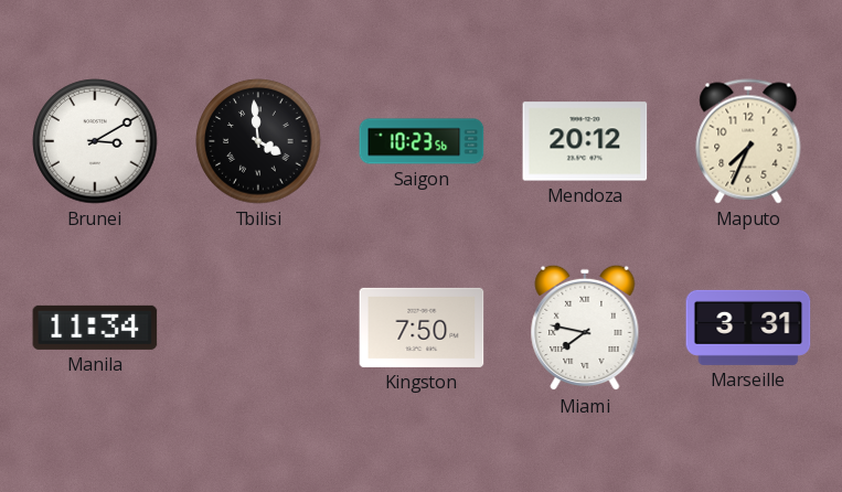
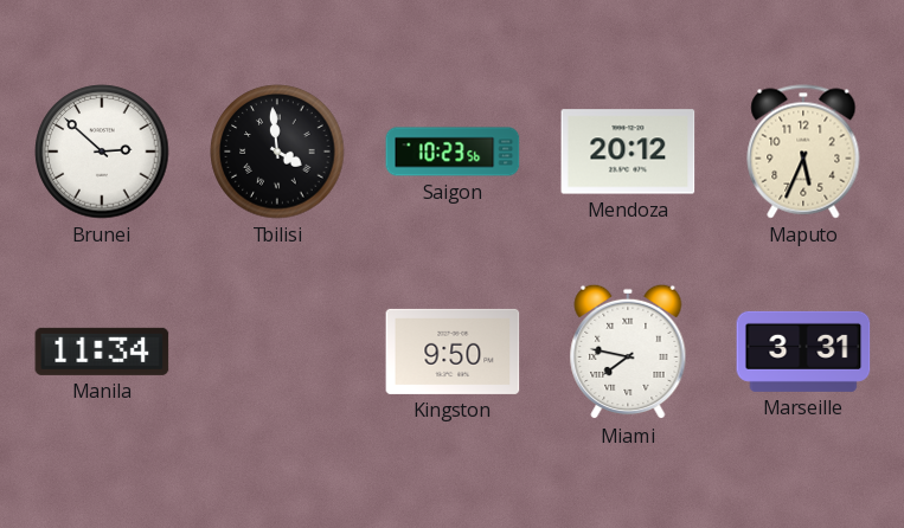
Brunei: 3:10 -> 2:52
Maputo: 7:34 -> 5:34
Kingston: 7:50 -> 9:50
